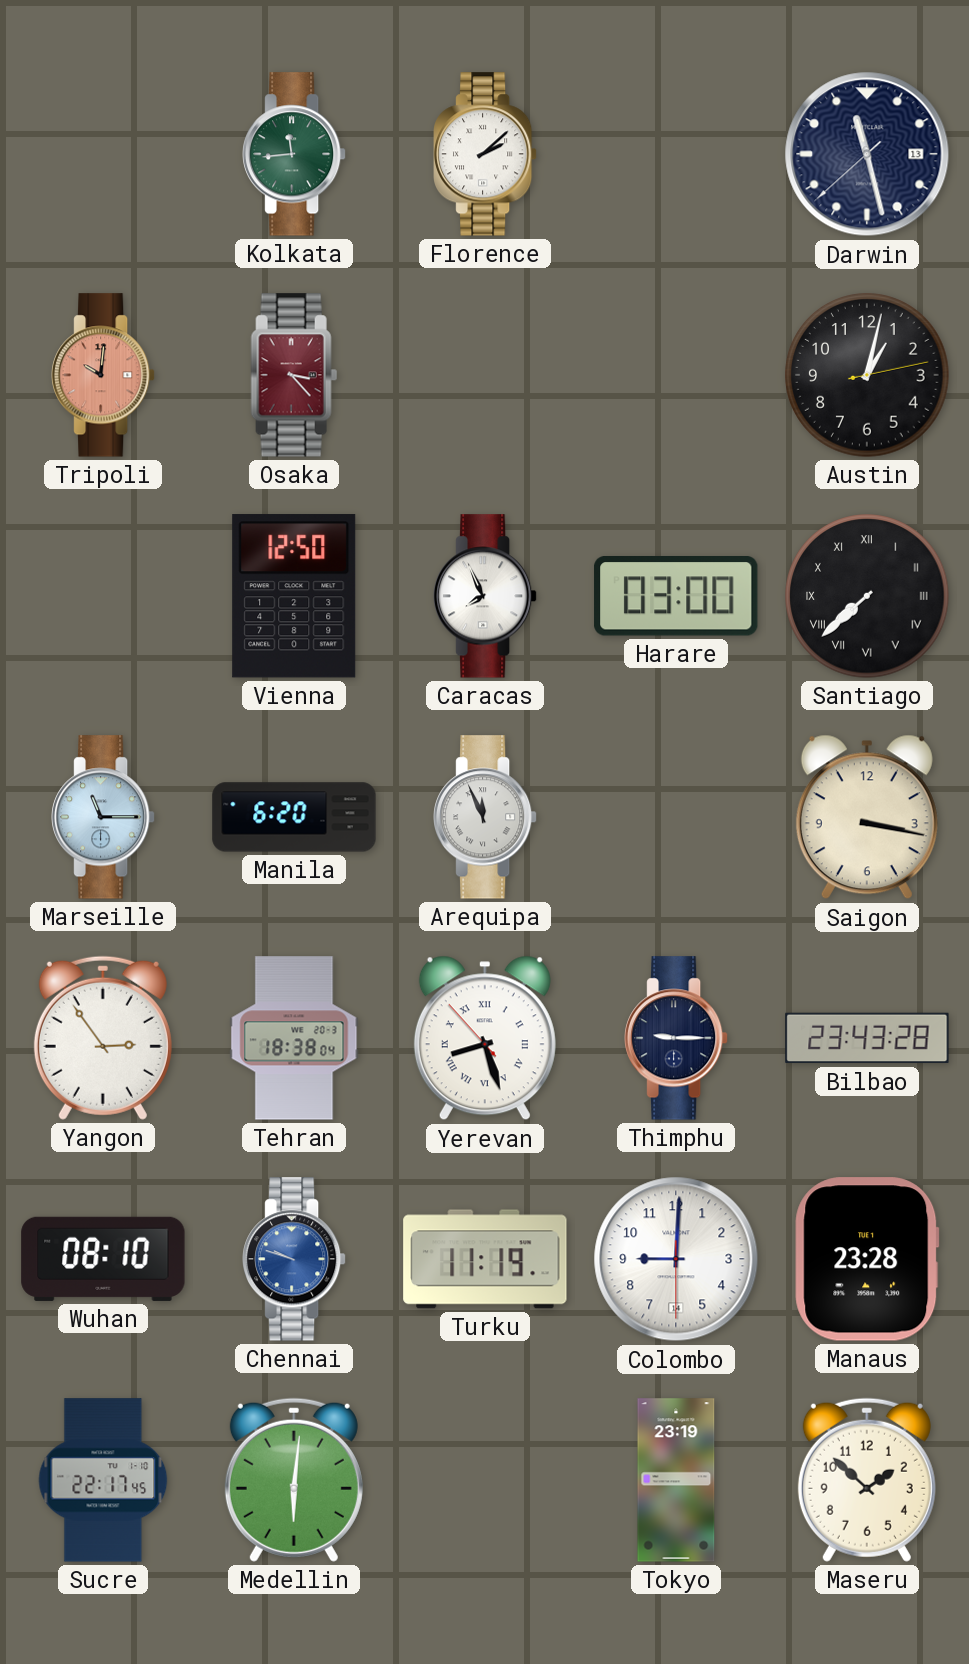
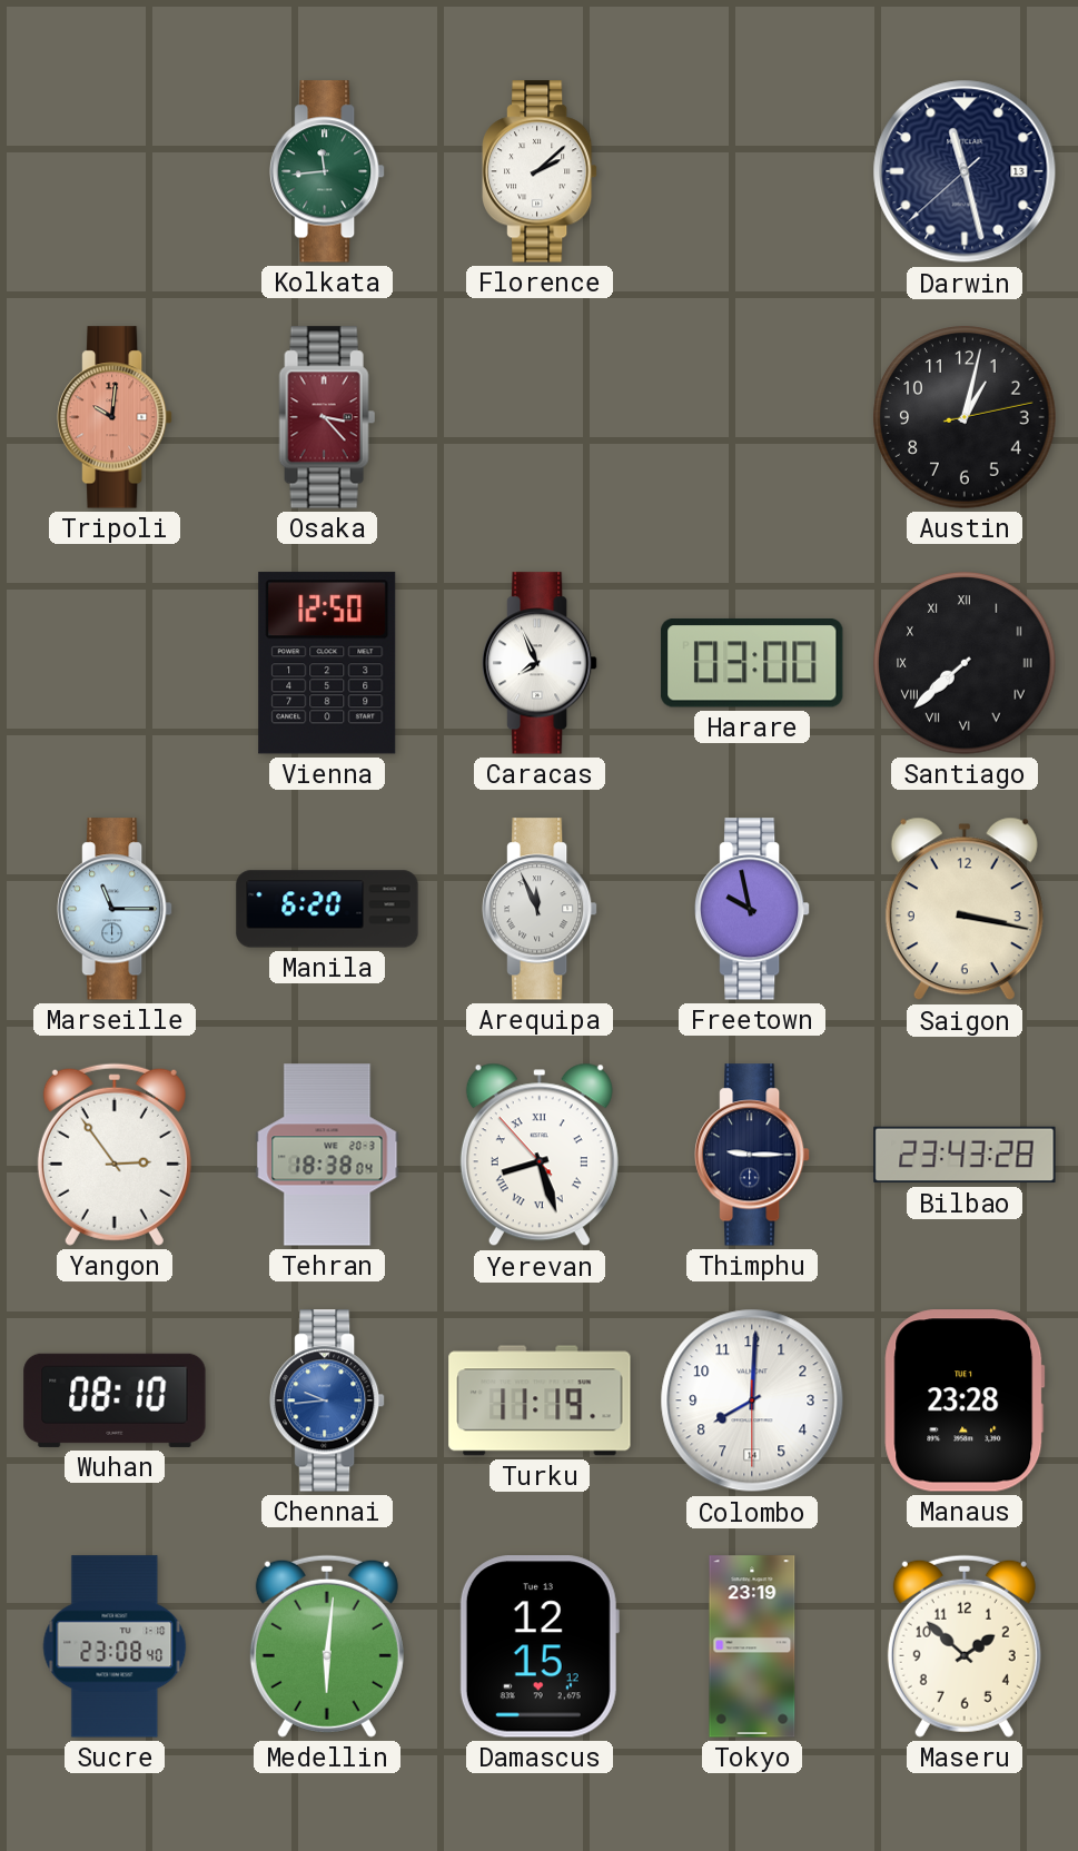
Freetown: none -> 9:58
Chennai: 9:48 -> 9:44
Colombo: 9:00 -> 8:00
Sucre: 22:17 -> 23:08
Damascus: none -> 12:15
